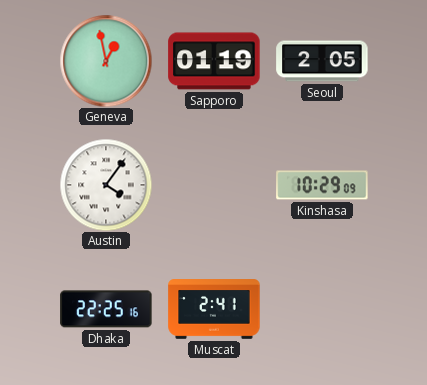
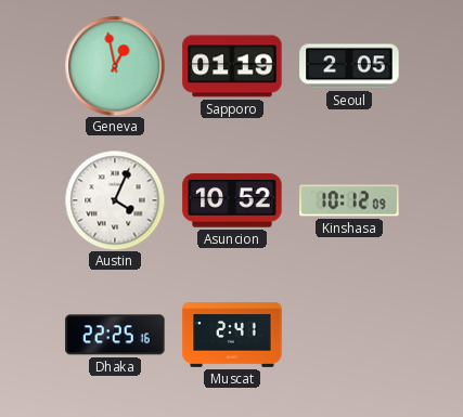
Austin: 4:06 -> 4:04
Asuncion: none -> 10:52
Kinshasa: 10:29 -> 10:12
